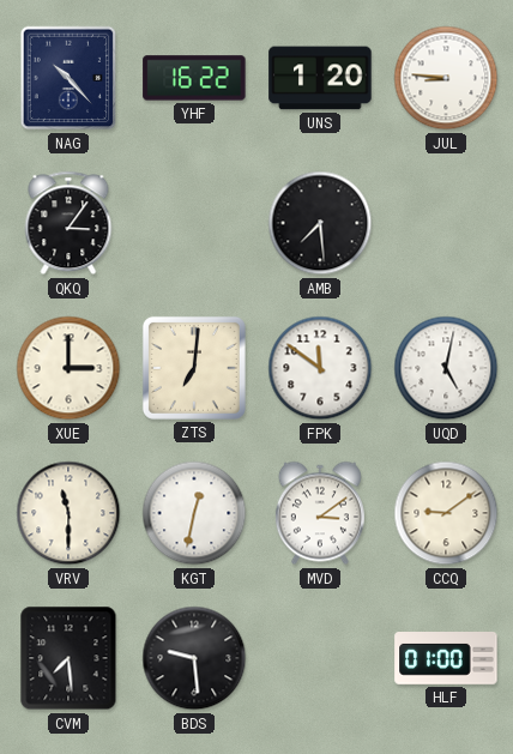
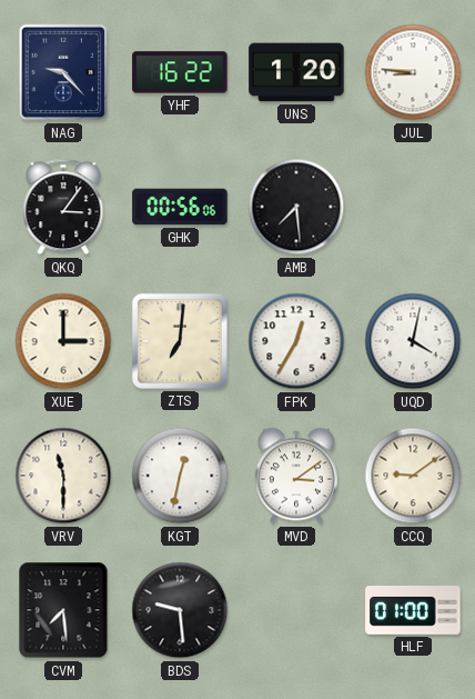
NAG: 10:23 -> 9:23
GHK: none -> 00:56
FPK: 11:51 -> 12:35
UQD: 5:02 -> 4:02
